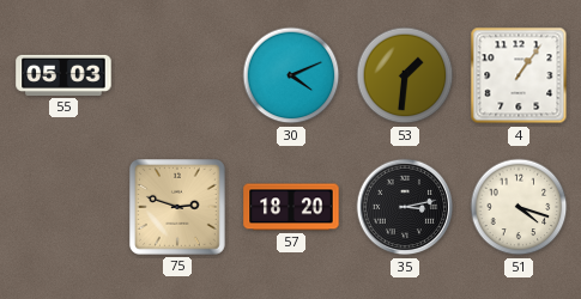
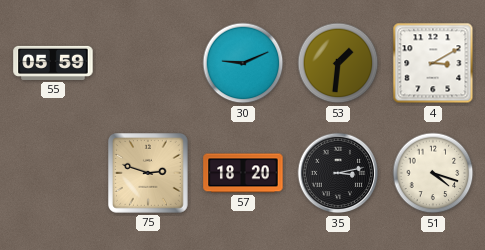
55: 05:03 -> 05:59
30: 4:11 -> 9:11
4: 1:06 -> 3:10
